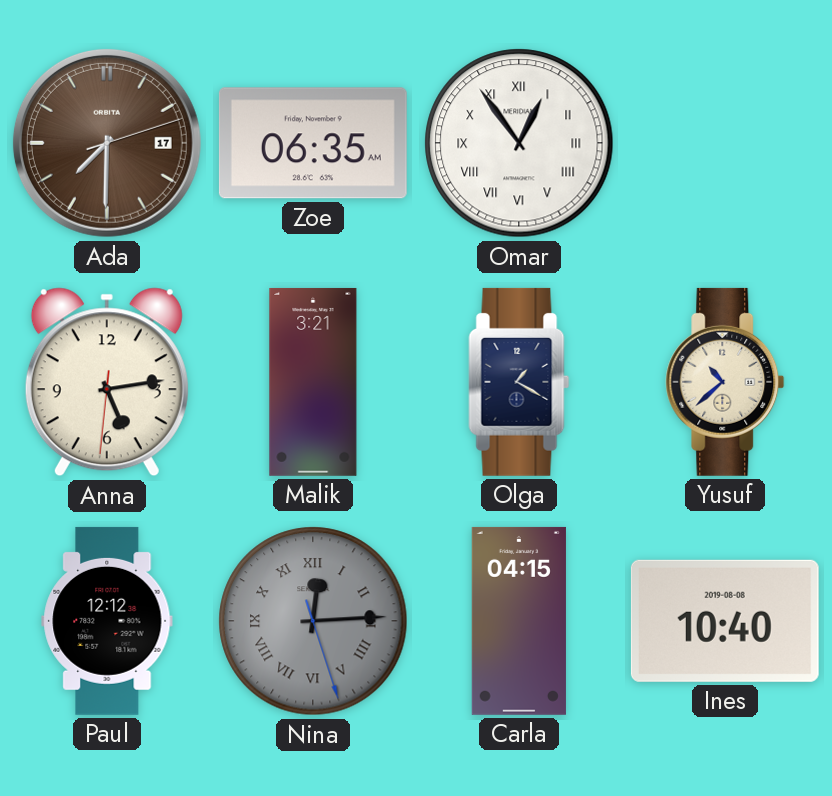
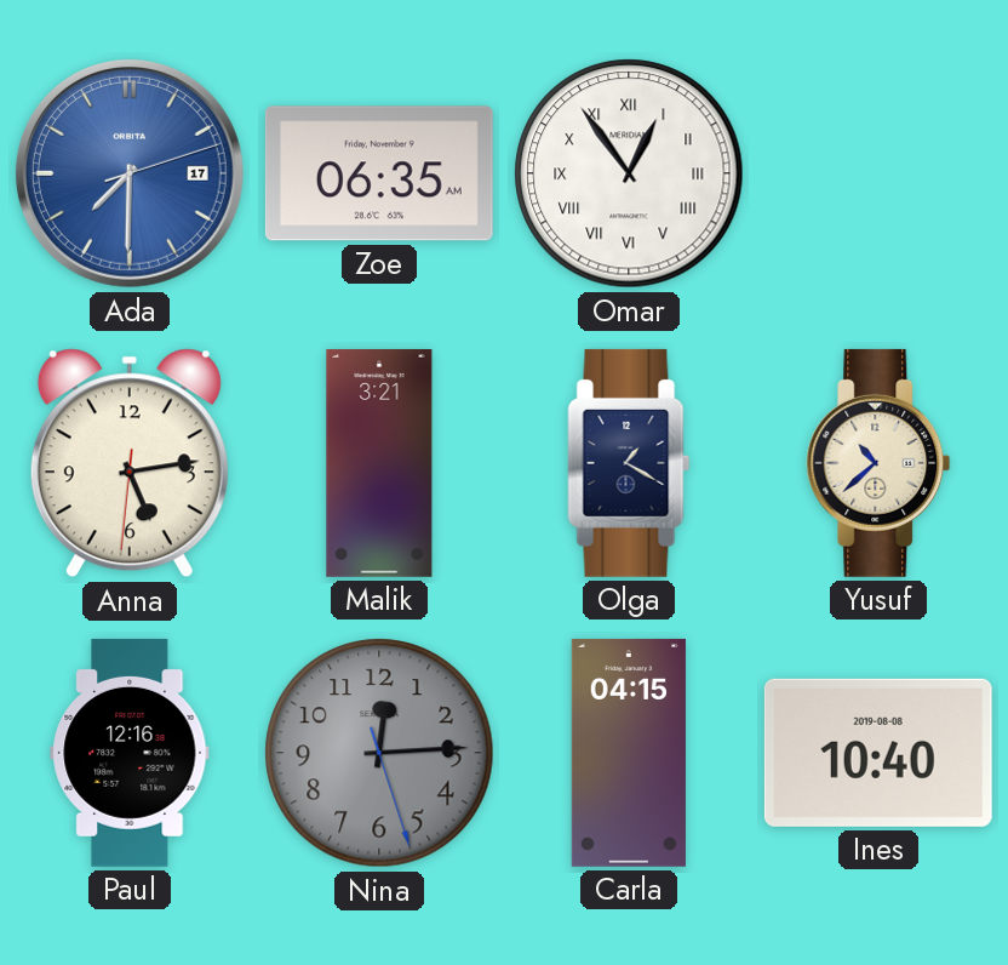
Ada dial: brown -> blue
Paul: 12:12 -> 12:16
Nina numerals: Roman -> Arabic
